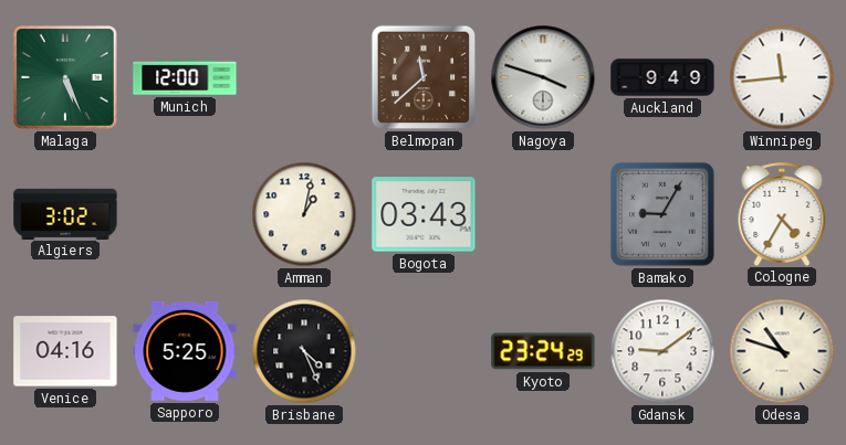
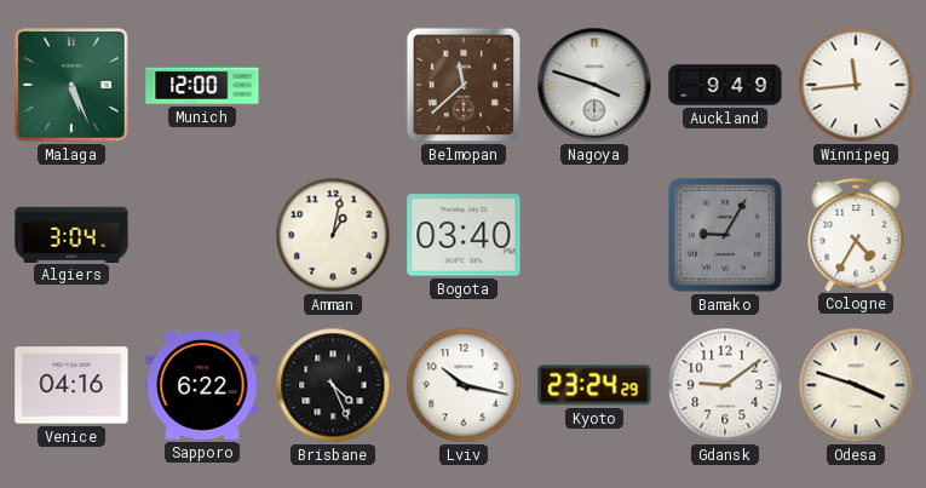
Algiers: 3:02 -> 3:04
Bogota: 03:43 -> 03:40
Sapporo: 5:25 -> 6:22
Lviv: none -> 10:17
Odesa: 10:48 -> 3:48
